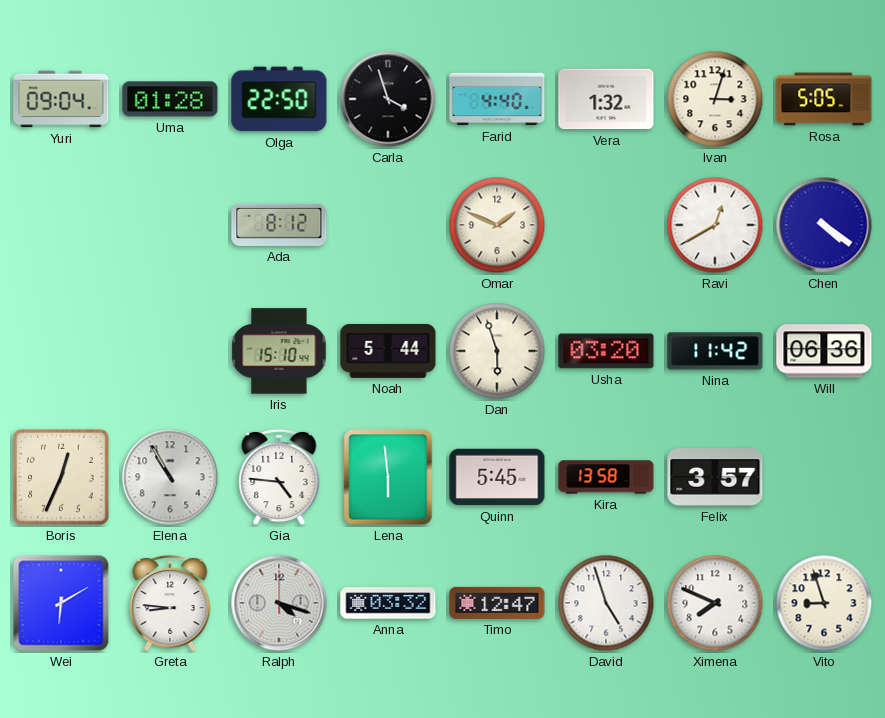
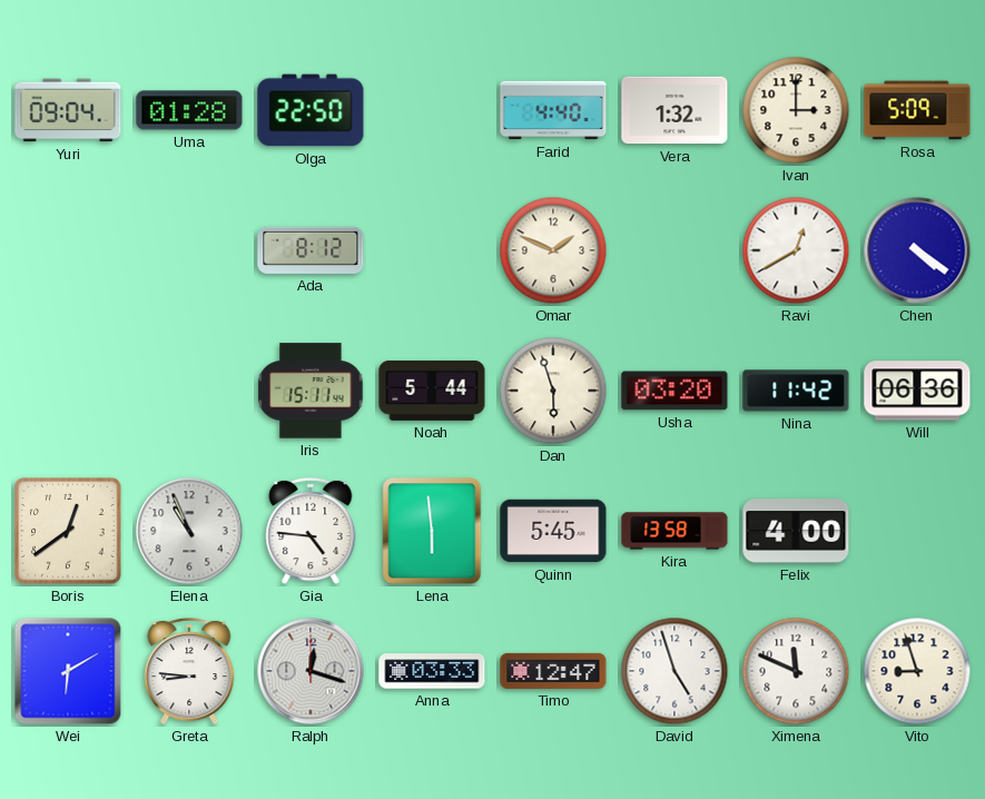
Carla: 3:57 -> none
Ivan: 3:03 -> 3:00
Rosa: 5:05 -> 5:09
Iris: 15:10 -> 15:11
Boris: 12:34 -> 12:39
Elena: 10:55 -> 10:56
Felix: 3:57 -> 4:00
Ralph: 4:18 -> 12:18
Anna: 03:32 -> 03:33
Ximena: 7:49 -> 11:49
